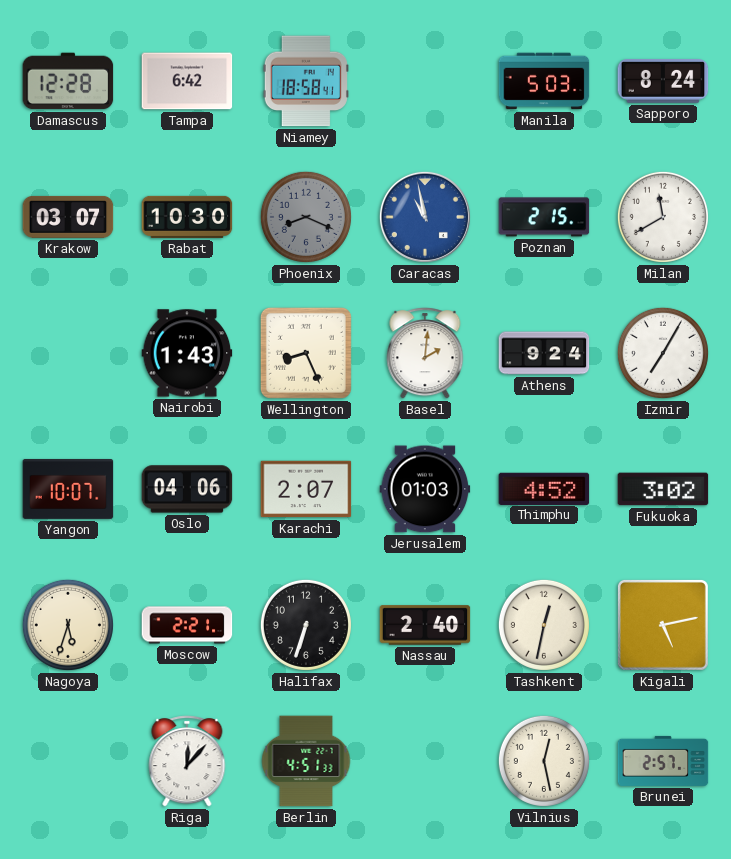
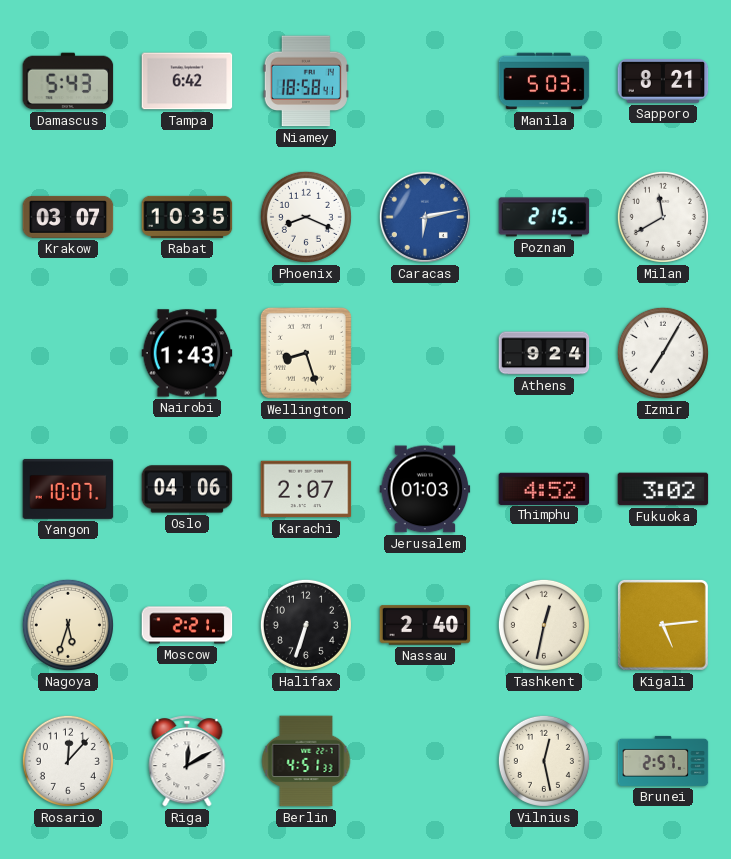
Damascus: 12:28 -> 5:43
Sapporo: 8:24 -> 8:21
Rabat: 10:30 -> 10:35
Phoenix dial: grey -> white
Caracas: 10:58 -> 6:13
Wellington: 8:26 -> 8:27
Basel: 2:01 -> none
Kigali: 5:13 -> 5:14
Rosario: none -> 12:07
Riga: 12:07 -> 12:10
